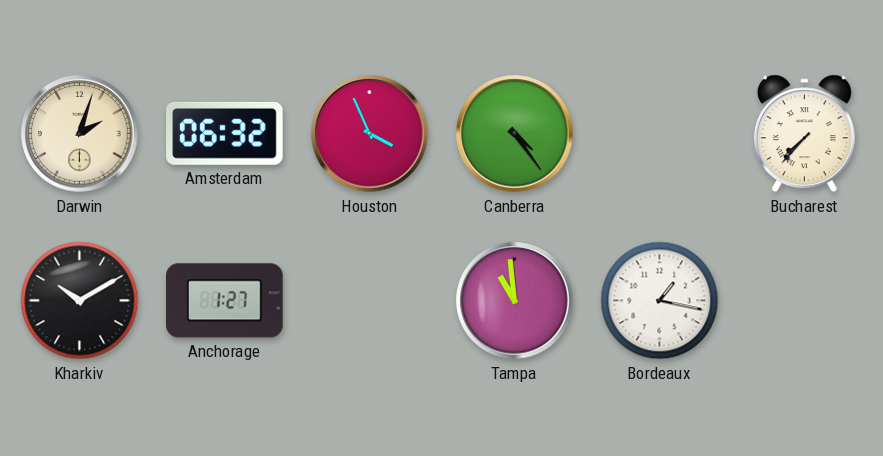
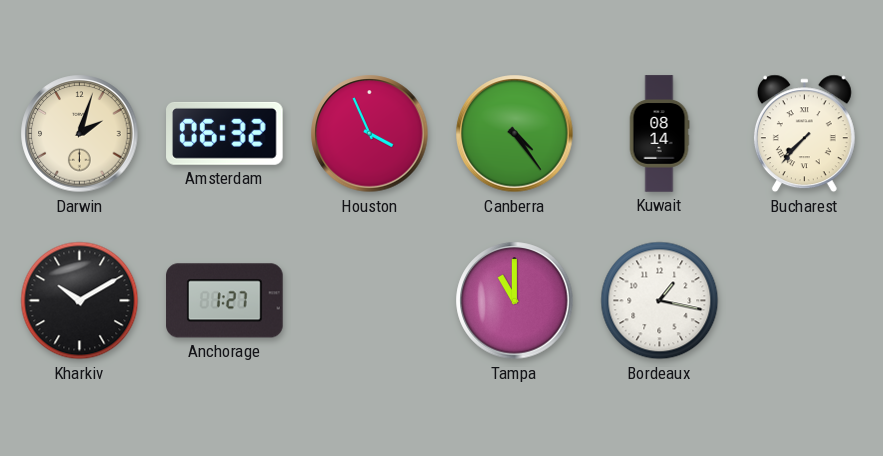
Kuwait: none -> 08:14
Tampa: 10:59 -> 11:00
